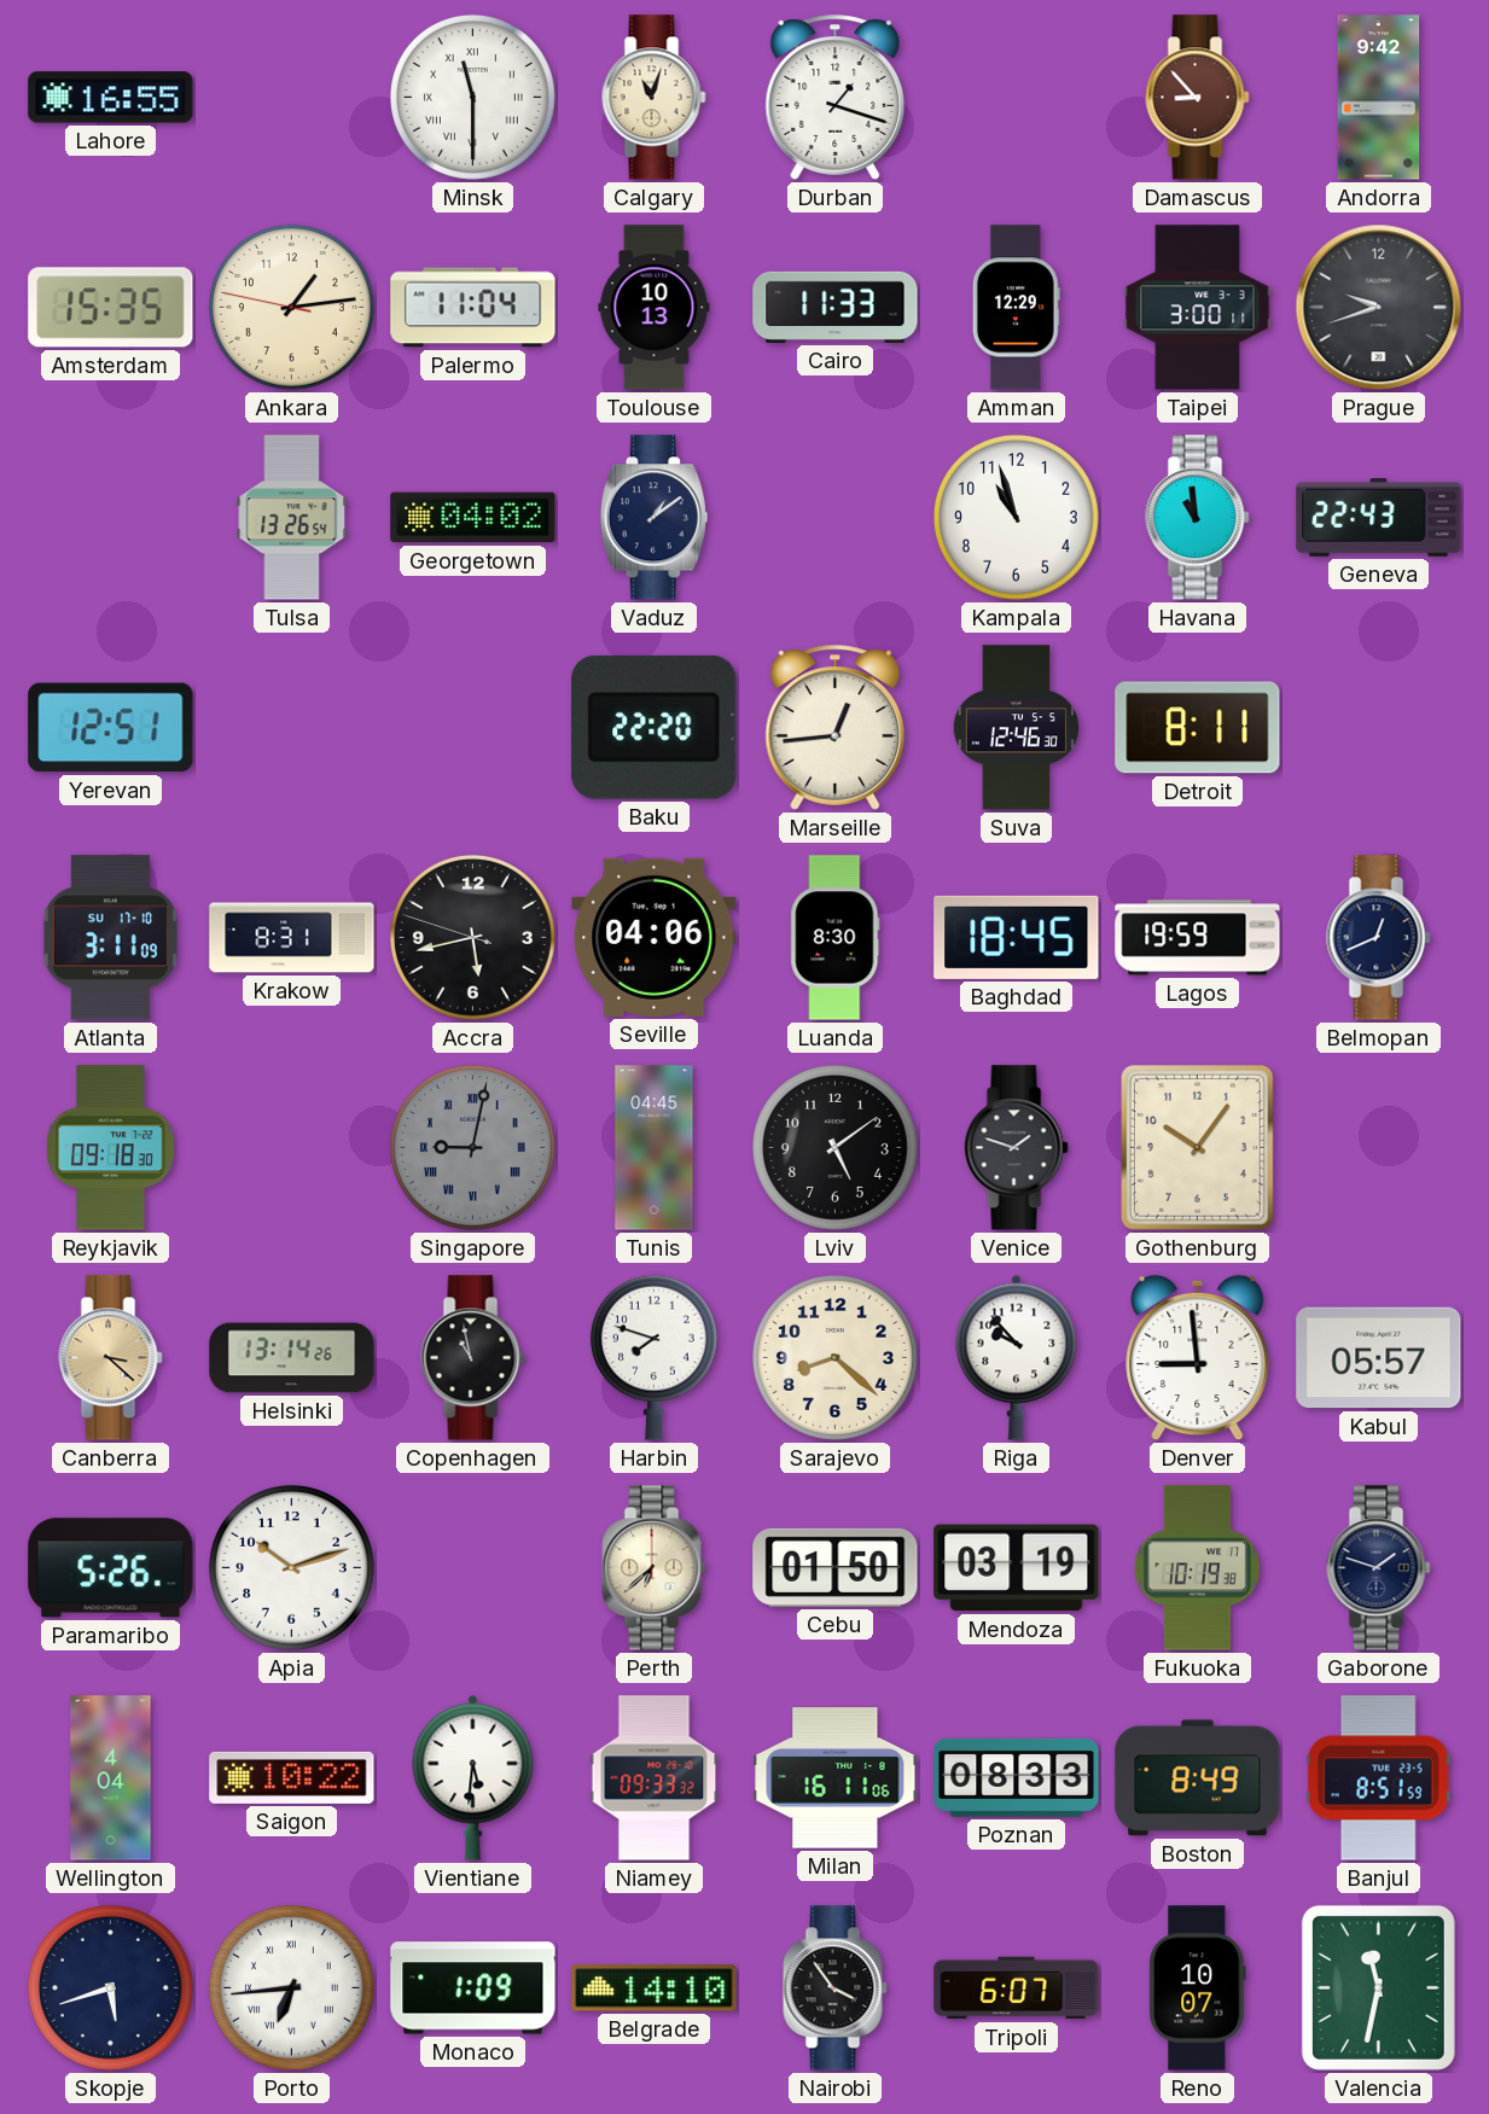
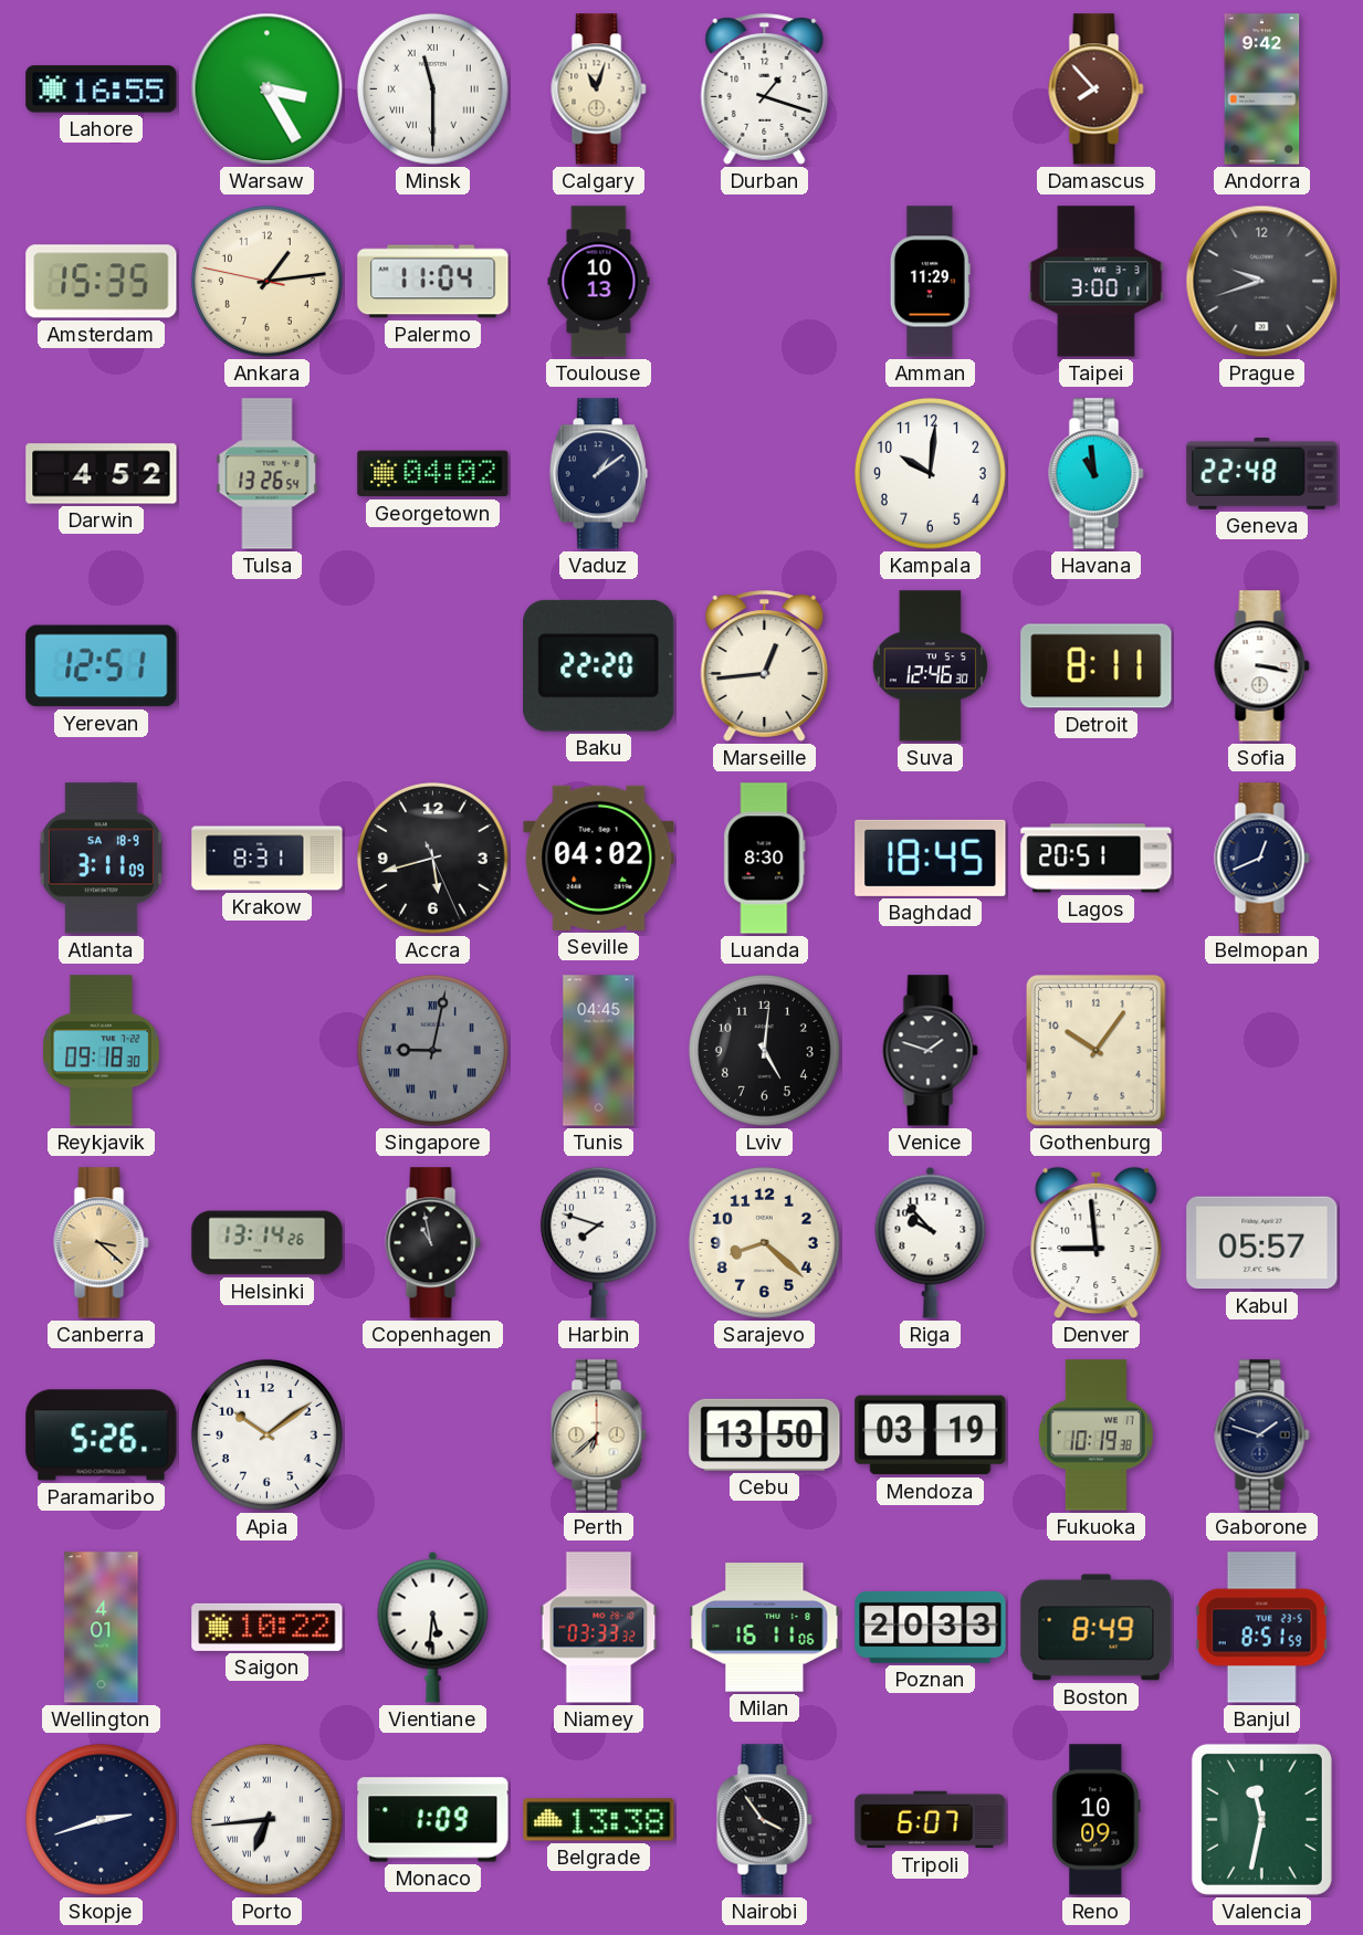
Warsaw: none -> 3:25
Damascus: 8:53 -> 7:53
Cairo: 11:33 -> none
Amman: 12:29 -> 11:29
Darwin: none -> 4:52
Kampala: 10:57 -> 10:01
Geneva: 22:43 -> 22:48
Sofia: none -> 3:17
Atlanta date: SU 17-10 -> SA 18-9
Accra: 5:42:48 -> 5:42:26
Seville: 04:06 -> 04:02
Lagos: 19:59 -> 20:51
Lviv: 5:09 -> 5:01
Apia: 10:12 -> 10:09
Cebu: 01:50 -> 13:50
Wellington: 4:04 -> 4:01
Niamey: 09:33 -> 03:33
Poznan: 08:33 -> 20:33
Skopje: 5:42 -> 2:42
Belgrade: 14:10 -> 13:38
Reno: 10:07 -> 10:09
